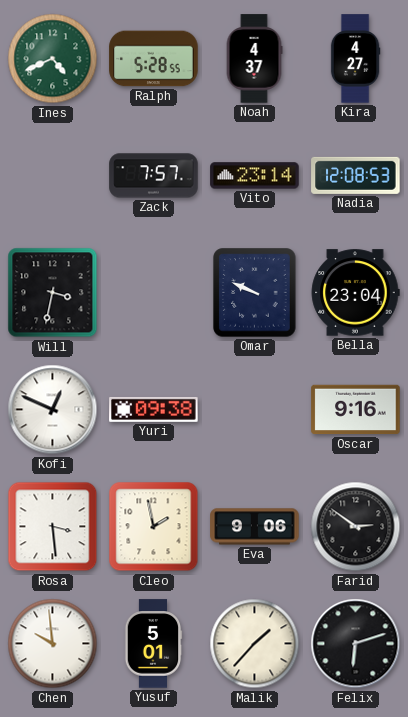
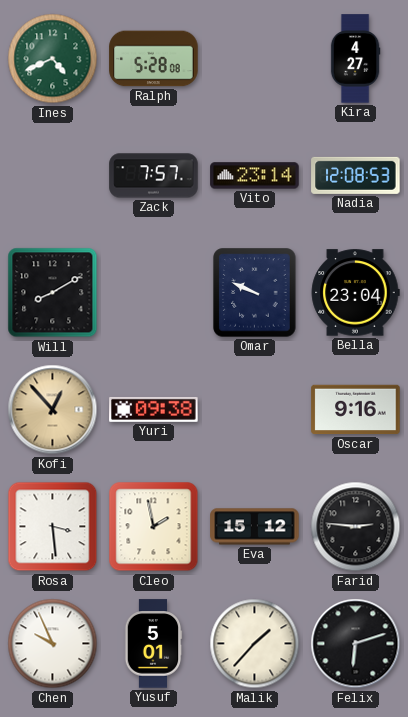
Ralph: 5:28:55 -> 5:28:08
Noah: 4:37 -> none
Will: 3:32 -> 8:10
Kofi: 12:49 -> 12:53
Kofi dial: white -> champagne
Eva: 9:06 -> 15:12
Farid: 2:51 -> 2:46
Chen: 9:59 -> 9:56
